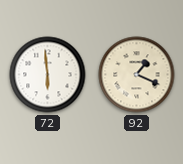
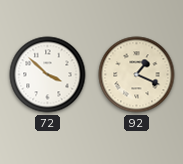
72: 5:59 -> 3:52
